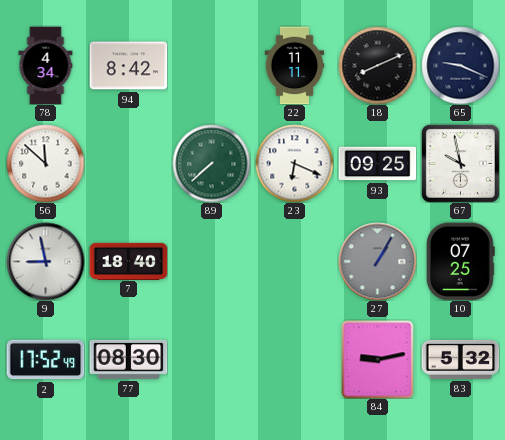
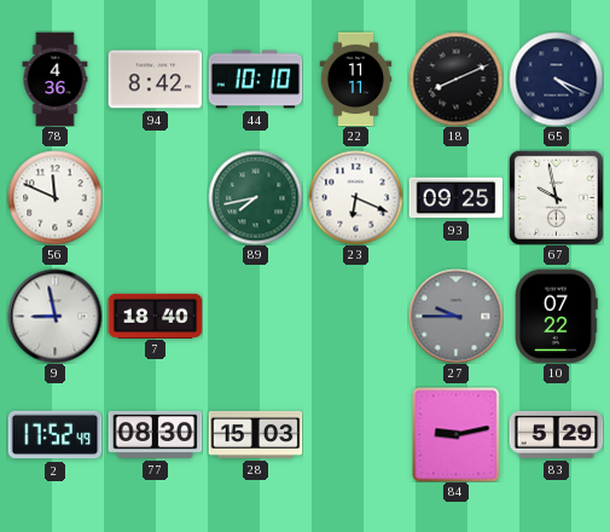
78: 4:34 -> 4:36
44: none -> 10:10
65: 9:19 -> 4:19
56: 11:52 -> 11:49
89: 7:38 -> 7:43
27: 1:05 -> 9:45
10: 07:25 -> 07:22
28: none -> 15:03
83: 5:32 -> 5:29
